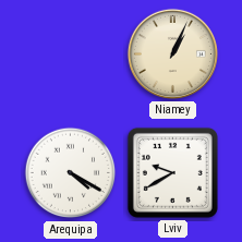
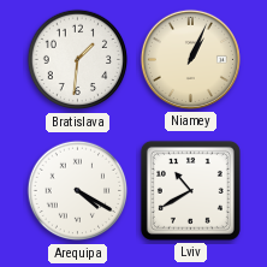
Bratislava: none -> 1:31
Lviv: 9:40 -> 10:40
